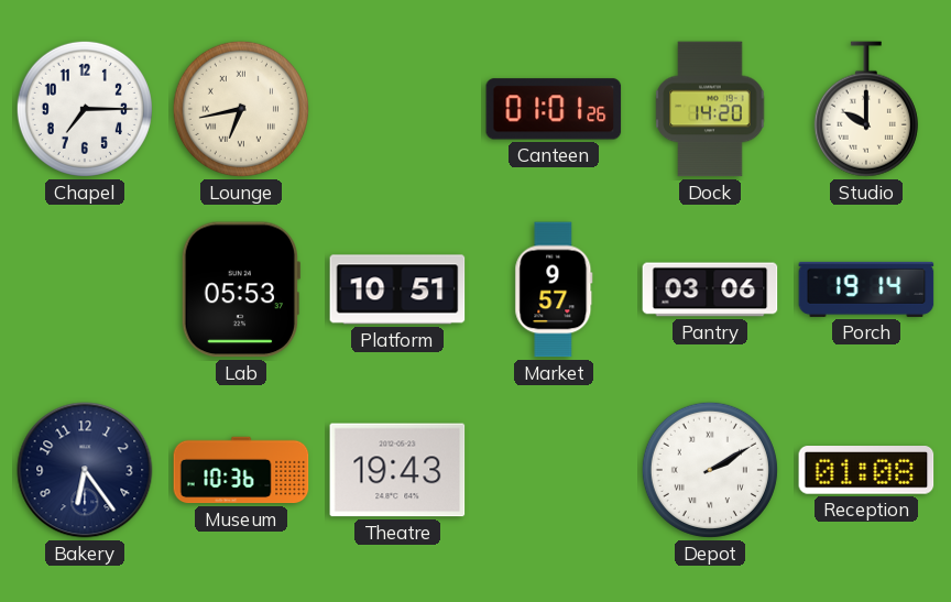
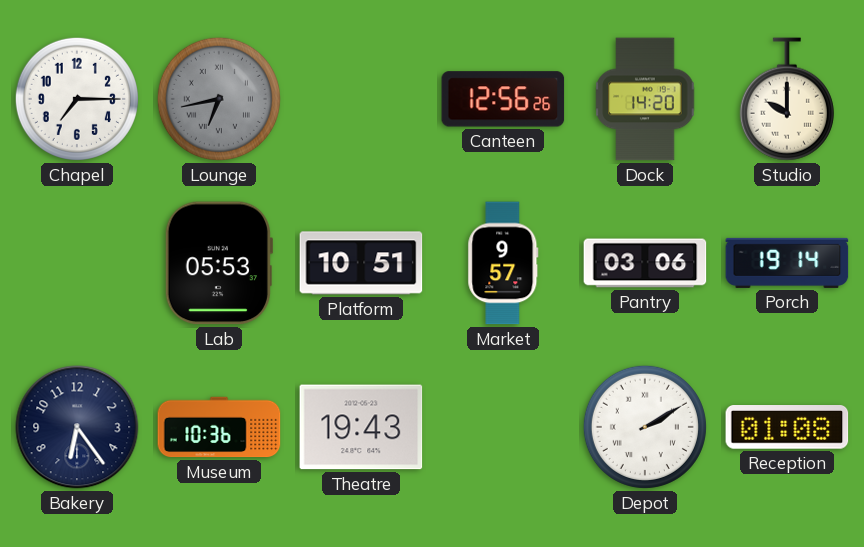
Lounge dial: cream -> grey
Canteen: 01:01 -> 12:56
